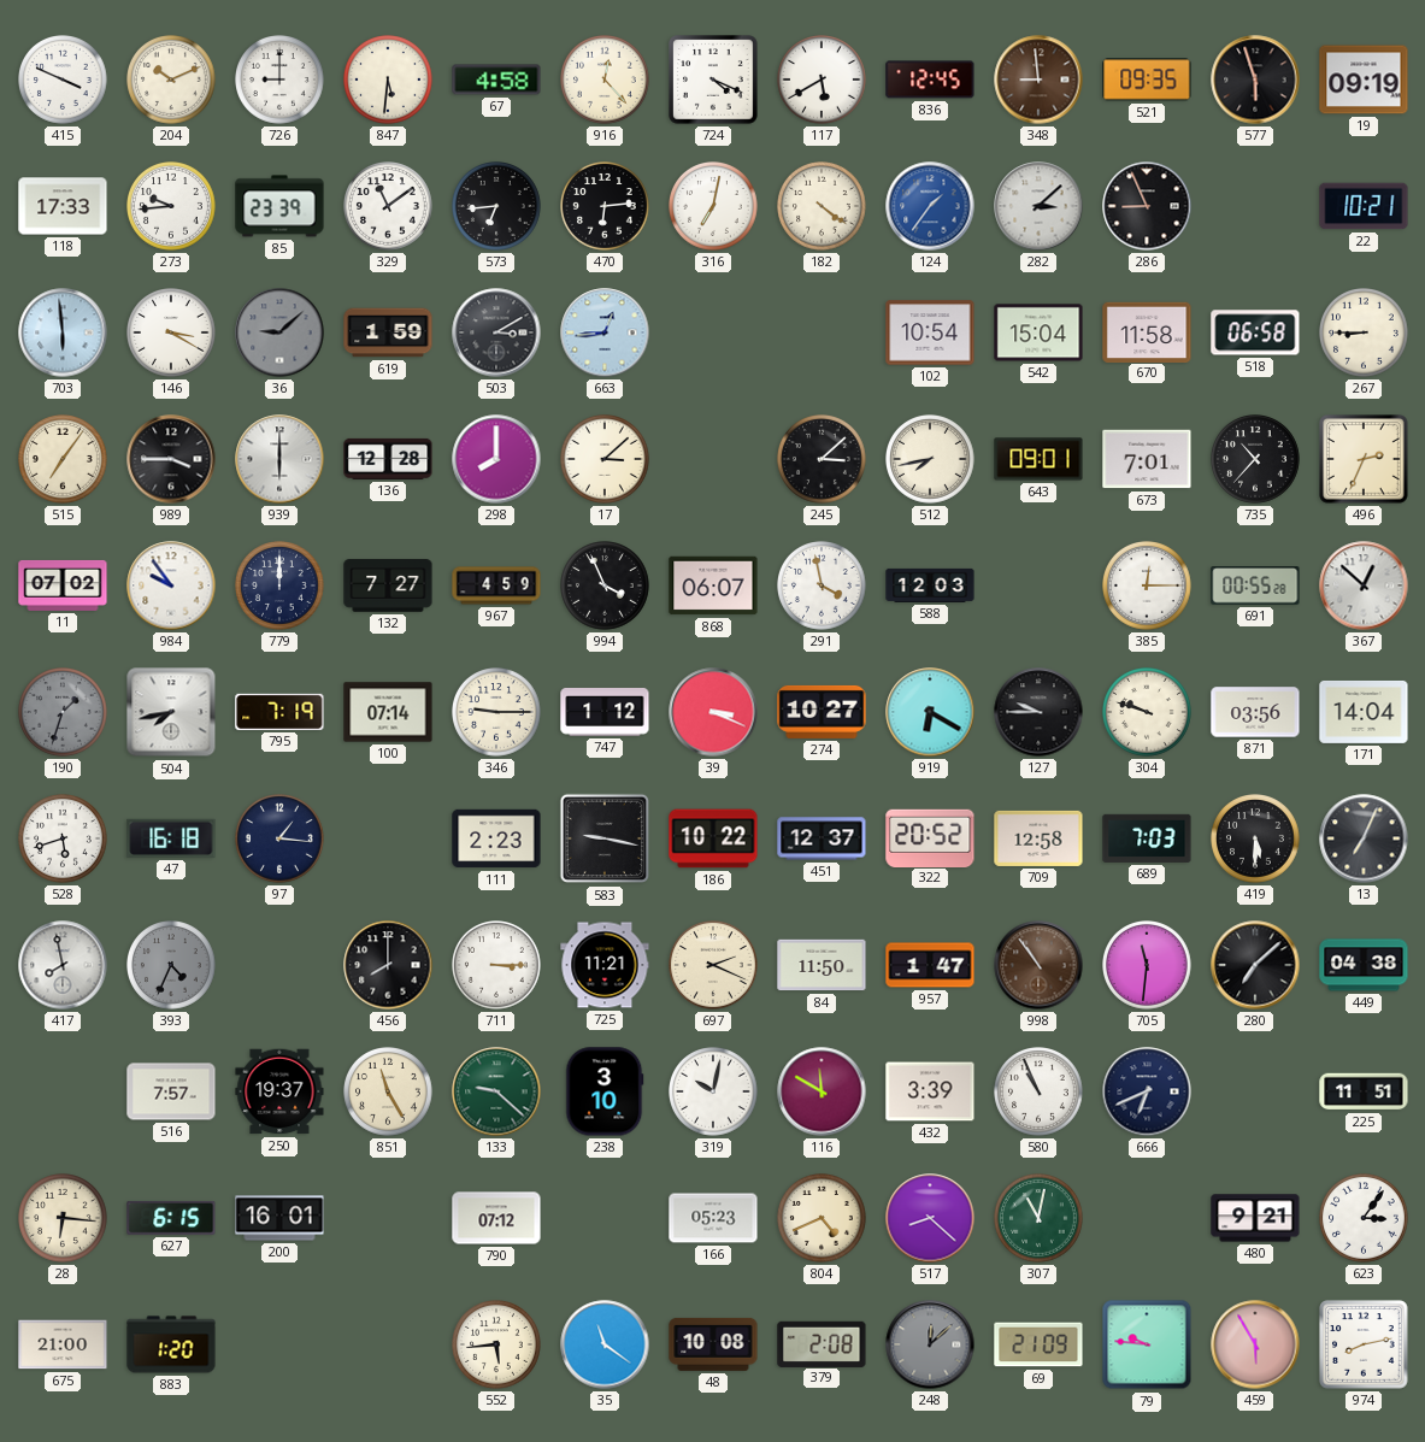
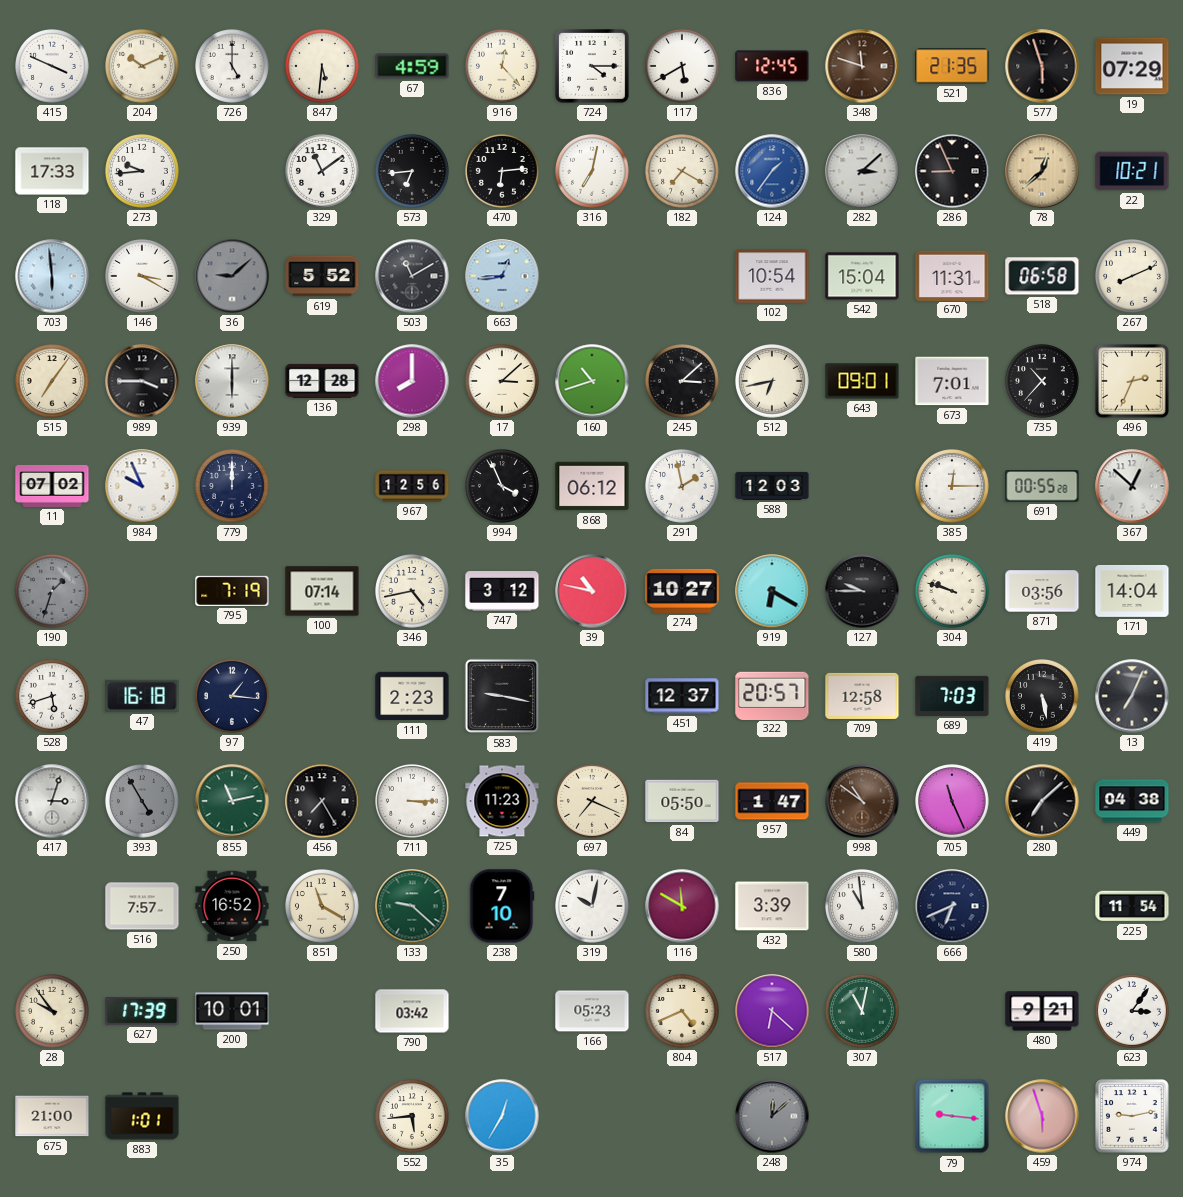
726: 9:00 -> 5:00
67: 4:58 -> 4:59
724: 4:19 -> 4:15
348: 8:59 -> 11:48
521: 09:35 -> 21:35
19: 09:19 -> 07:29
85: 23:39 -> none
182: 4:21 -> 7:20
78: none -> 12:38
619: 1:59 -> 5:52
503: 3:10 -> 11:10
670: 11:58 -> 11:31
267: 8:45 -> 8:11
160: none -> 10:42
512: 7:43 -> 6:43
984: 9:54 -> 9:56
132: 7:27 -> none
967: 4:59 -> 12:56
868: 06:07 -> 06:12
291: 3:58 -> 1:58
504: 7:43 -> none
346: 9:15 -> 4:43
747: 1:12 -> 3:12
39: 3:19 -> 10:47
186: 10:22 -> none
322: 20:52 -> 20:57
419: 5:30 -> 5:28
417: 7:58 -> 3:03
393: 4:34 -> 4:55
855: none -> 11:13
456: 8:00 -> 7:25
725: 11:21 -> 11:23
697: 2:19 -> 7:19
84: 11:50 -> 05:50
998: 10:54 -> 10:51
705: 11:31 -> 11:26
250: 19:37 -> 16:52
851: 11:25 -> 11:20
238: 3:10 -> 7:10
580: 10:56 -> 10:59
225: 11:51 -> 11:54
28: 6:16 -> 9:54
627: 6:15 -> 17:39
200: 16:01 -> 10:01
790: 07:12 -> 03:42
517: 8:22 -> 6:22
883: 1:20 -> 1:01
35: 11:21 -> 12:35
48: 10:08 -> none
379: 2:08 -> none
69: 21:09 -> none
79: 9:46 -> 9:16
459: 5:55 -> 5:57
974: 8:13 -> 9:13
